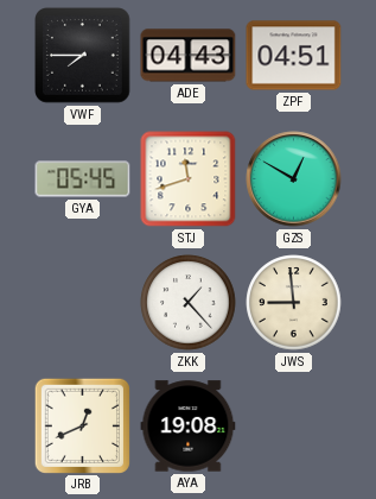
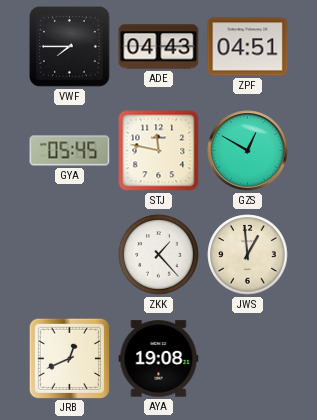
STJ: 11:42 -> 11:47
JWS: 8:59 -> 12:59
